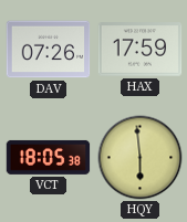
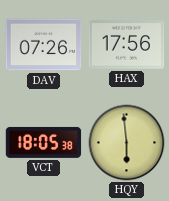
HAX: 17:59 -> 17:56
